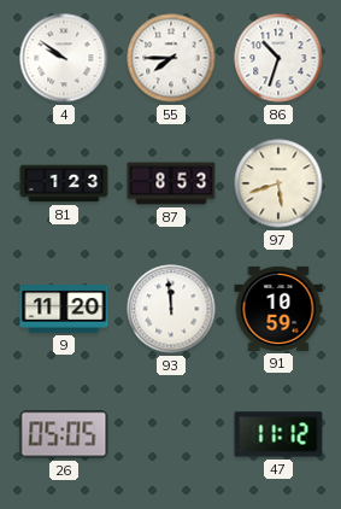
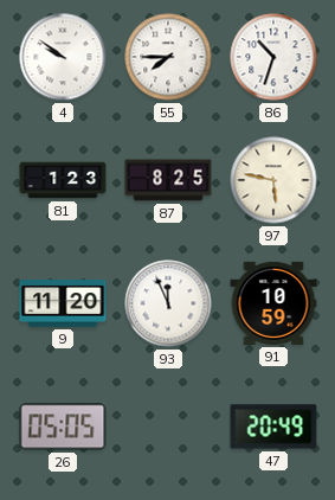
87: 8:53 -> 8:25
97: 5:42 -> 5:47
93: 11:59 -> 11:56
47: 11:12 -> 20:49
